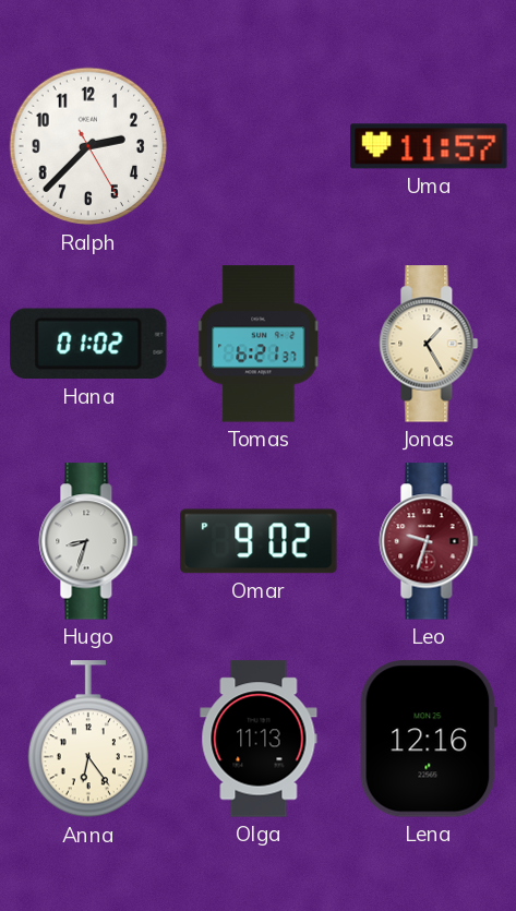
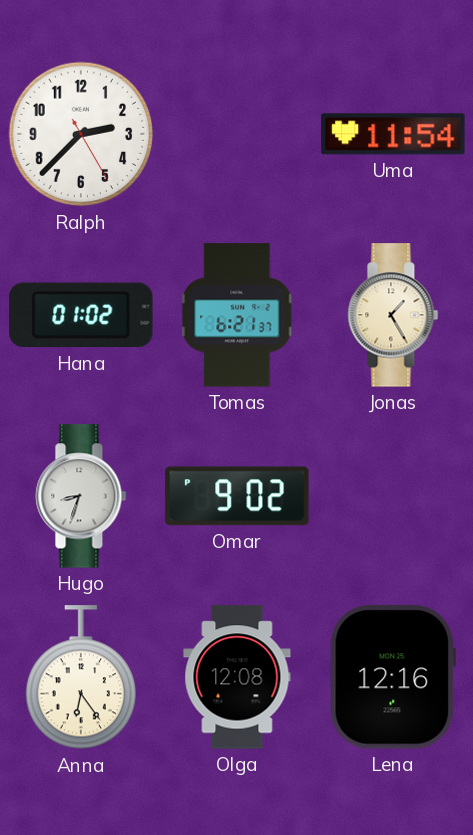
Uma: 11:57 -> 11:54
Leo: 9:33 -> none
Olga: 11:13 -> 12:08
